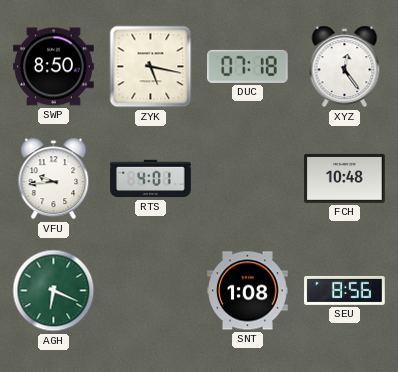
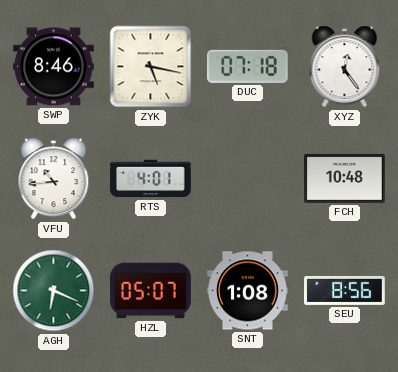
SWP: 8:50 -> 8:46
VFU: 9:44 -> 10:44
HZL: none -> 05:07
